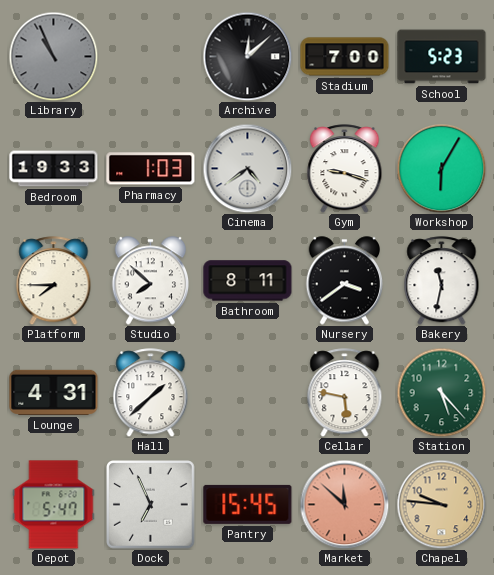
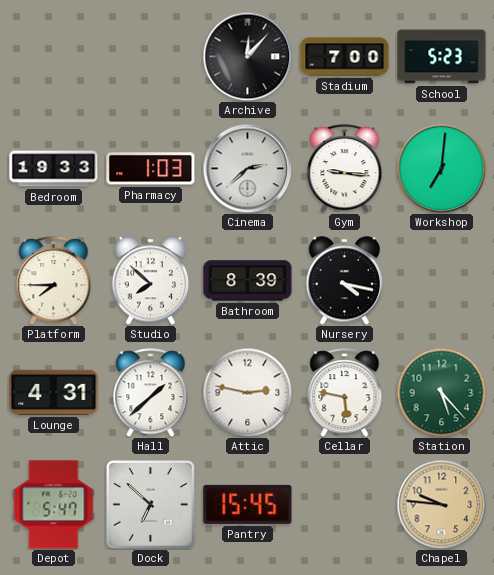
Library: 10:56 -> none
Archive: 12:08 -> 12:07
Cinema: 4:39 -> 2:38
Gym: 9:18 -> 9:16
Workshop: 6:05 -> 7:01
Bathroom: 8:11 -> 8:39
Nursery: 3:39 -> 4:17
Bakery: 11:32 -> none
Attic: none -> 2:47
Dock: 6:56 -> 6:52
Market: 11:52 -> none
